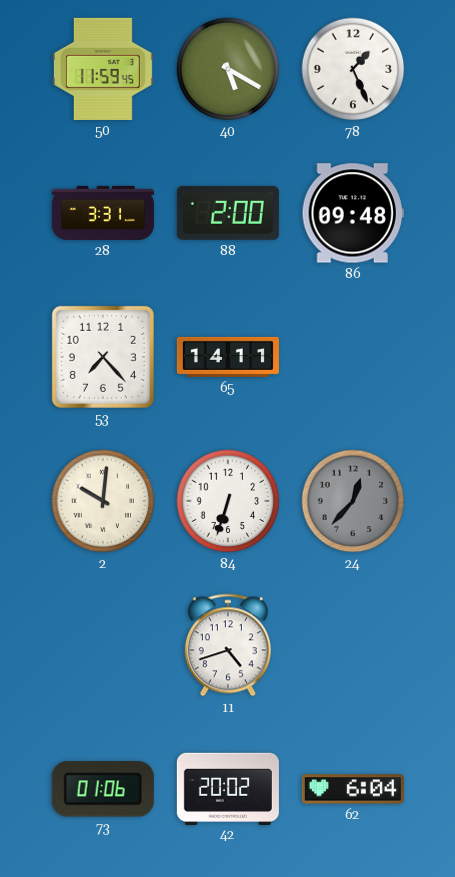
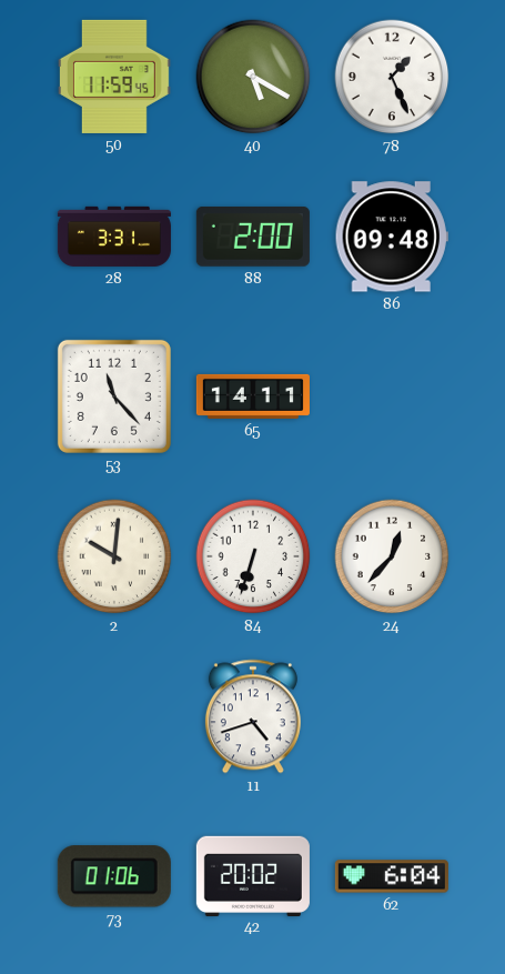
53: 7:23 -> 11:23
24 dial: grey -> white
